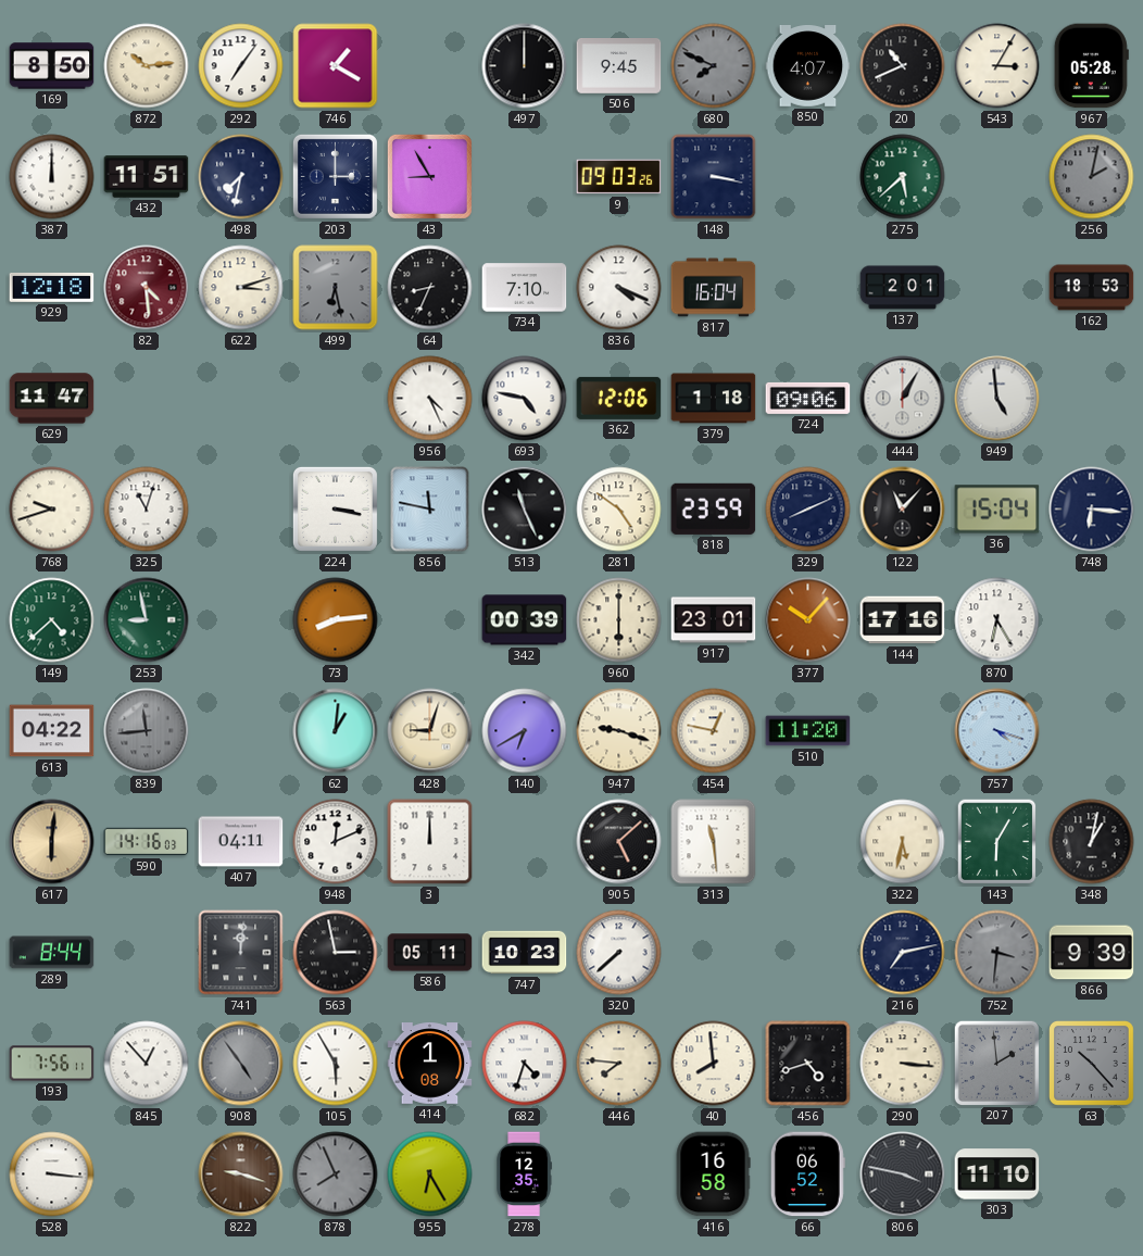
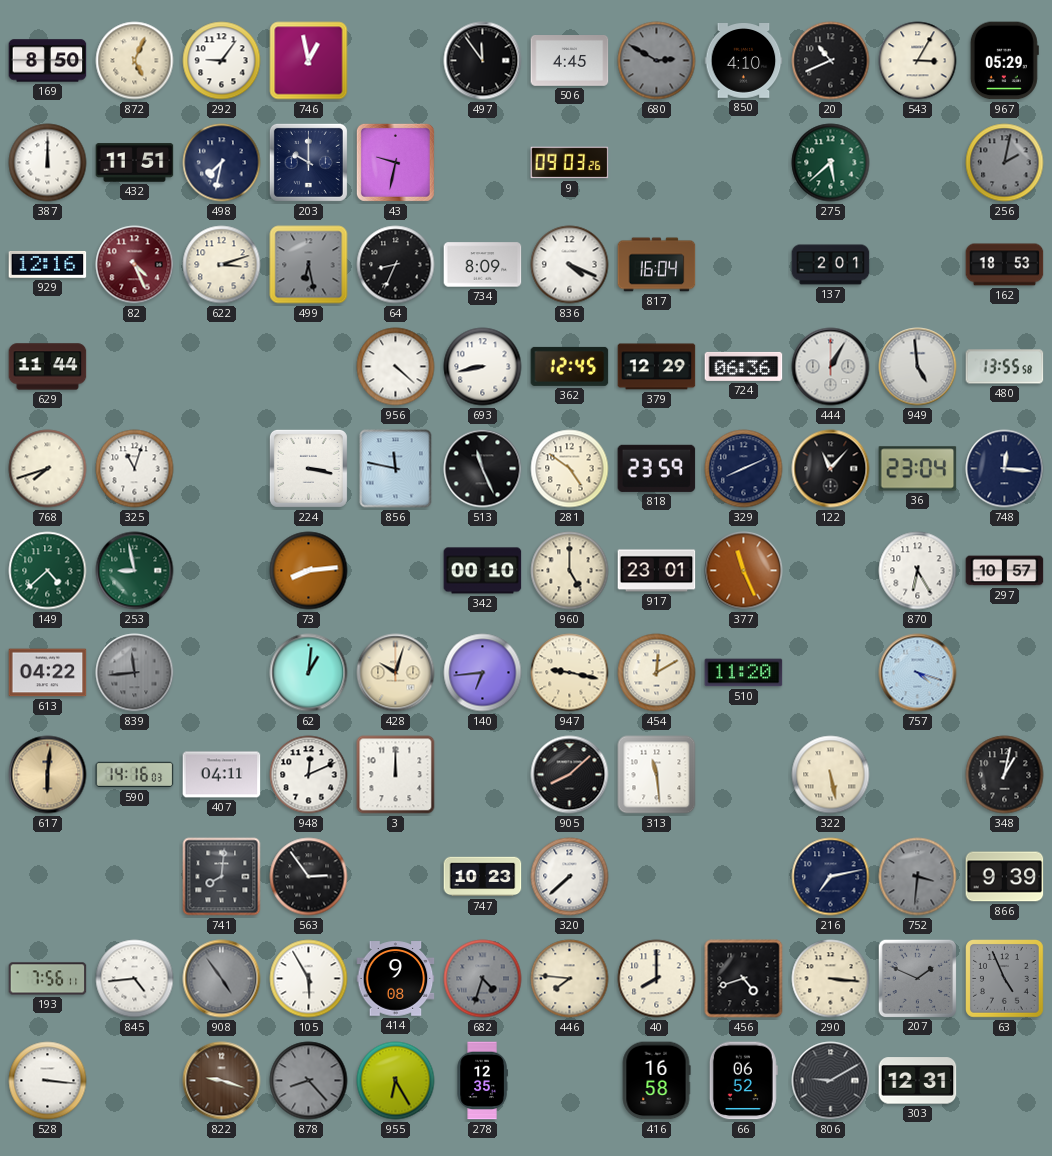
872: 10:14 -> 5:04
292: 7:06 -> 9:06
746: 1:20 -> 12:58
497: 12:00 -> 11:54
506: 9:45 -> 4:45
680: 7:49 -> 2:50
850: 4:07 -> 4:10
967: 05:28 -> 05:29
203: 3:00 -> 10:00
43: 8:55 -> 9:32
148: 3:17 -> none
929: 12:18 -> 12:16
82: 4:29 -> 4:26
734: 7:10 -> 8:09
629: 11:47 -> 11:44
956: 4:26 -> 4:22
693: 4:47 -> 8:43
362: 12:06 -> 12:45
379: 1:18 -> 12:29
724: 09:06 -> 06:36
480: none -> 13:55
768: 9:42 -> 7:42
36: 15:04 -> 23:04
748: 6:16 -> 12:16
342: 00:39 -> 00:10
960: 6:00 -> 5:00
377: 10:07 -> 11:26
144: 17:16 -> none
297: none -> 10:57
428: 9:03 -> 10:03
140: 6:40 -> 6:44
947: 9:18 -> 9:17
454: 12:47 -> 12:10
905: 5:08 -> 8:08
322: 5:32 -> 5:28
143: 6:05 -> none
289: 8:44 -> none
741: 12:01 -> 8:01
563: 2:58 -> 2:54
586: 05:11 -> none
845: 12:53 -> 4:44
414: 1:08 -> 9:08
682 dial: white -> grey
40: 7:59 -> 8:00
207: 1:59 -> 1:49
63: 10:23 -> 4:56
878: 7:56 -> 8:23
806: 3:47 -> 9:10
303: 11:10 -> 12:31
